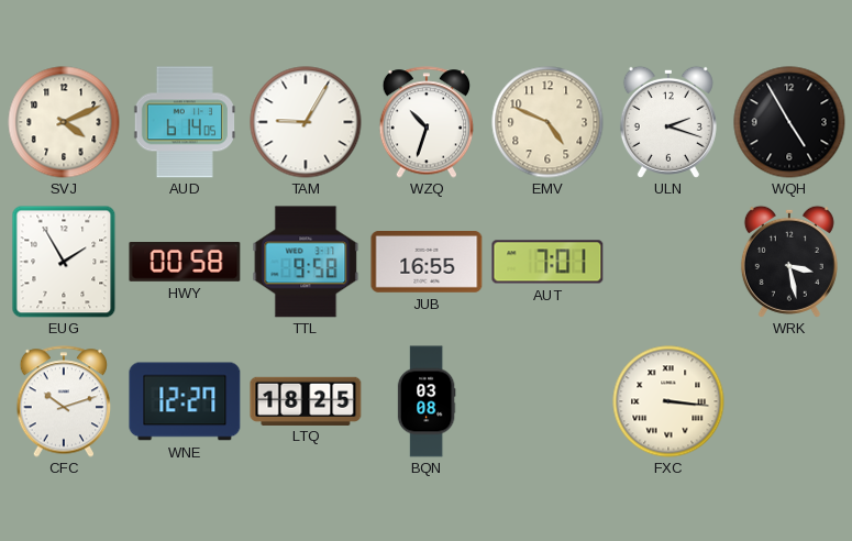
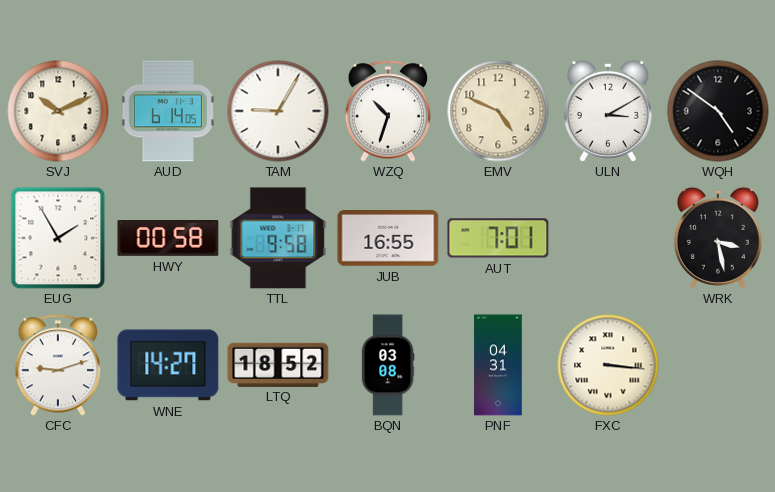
SVJ: 4:11 -> 10:11
ULN: 2:18 -> 3:10
WQH: 4:55 -> 4:51
CFC: 10:12 -> 9:12
WNE: 12:27 -> 14:27
LTQ: 18:25 -> 18:52
PNF: none -> 04:31
